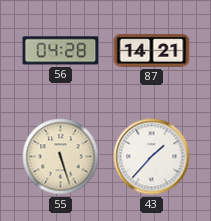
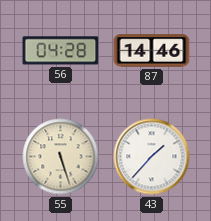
87: 14:21 -> 14:46
